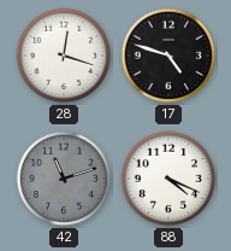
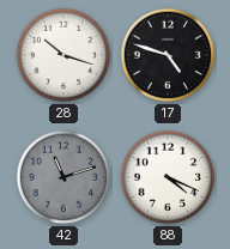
28: 12:18 -> 10:18
